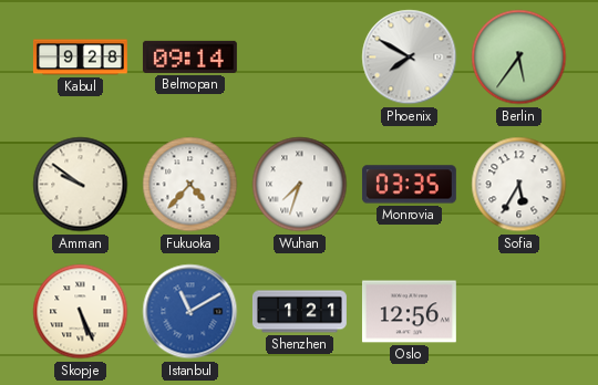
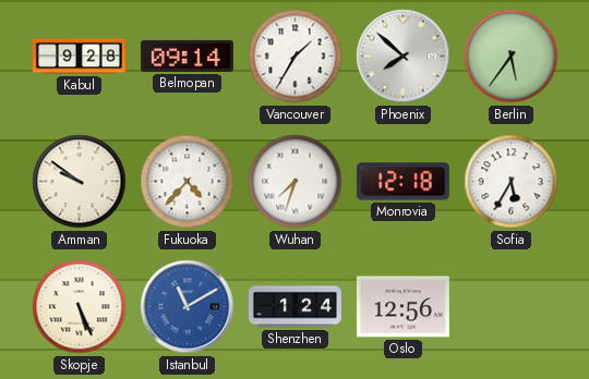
Vancouver: none -> 1:35
Phoenix: 7:50 -> 7:52
Monrovia: 03:35 -> 12:18
Shenzhen: 1:21 -> 1:24
